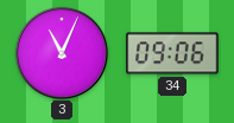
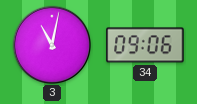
3: 11:04 -> 11:02
